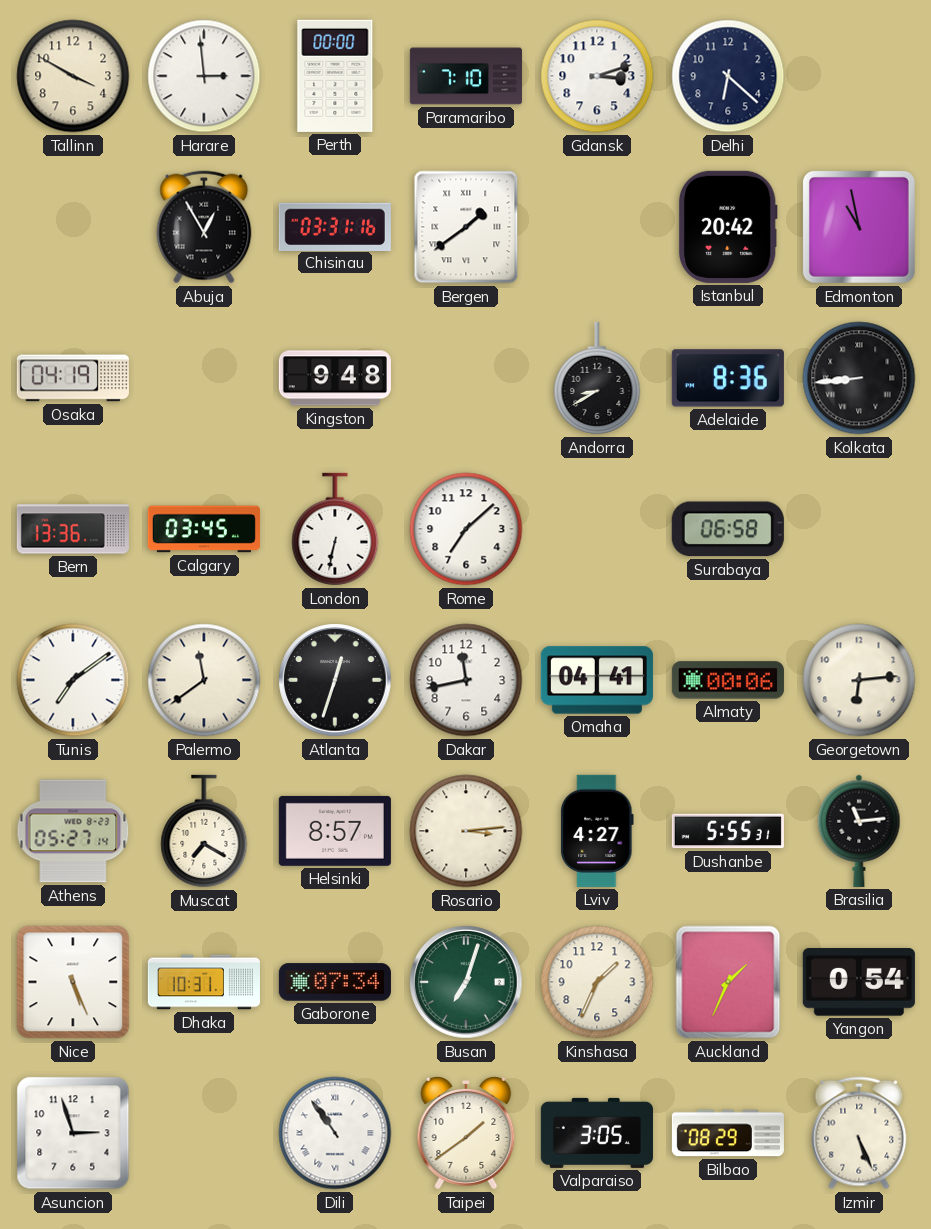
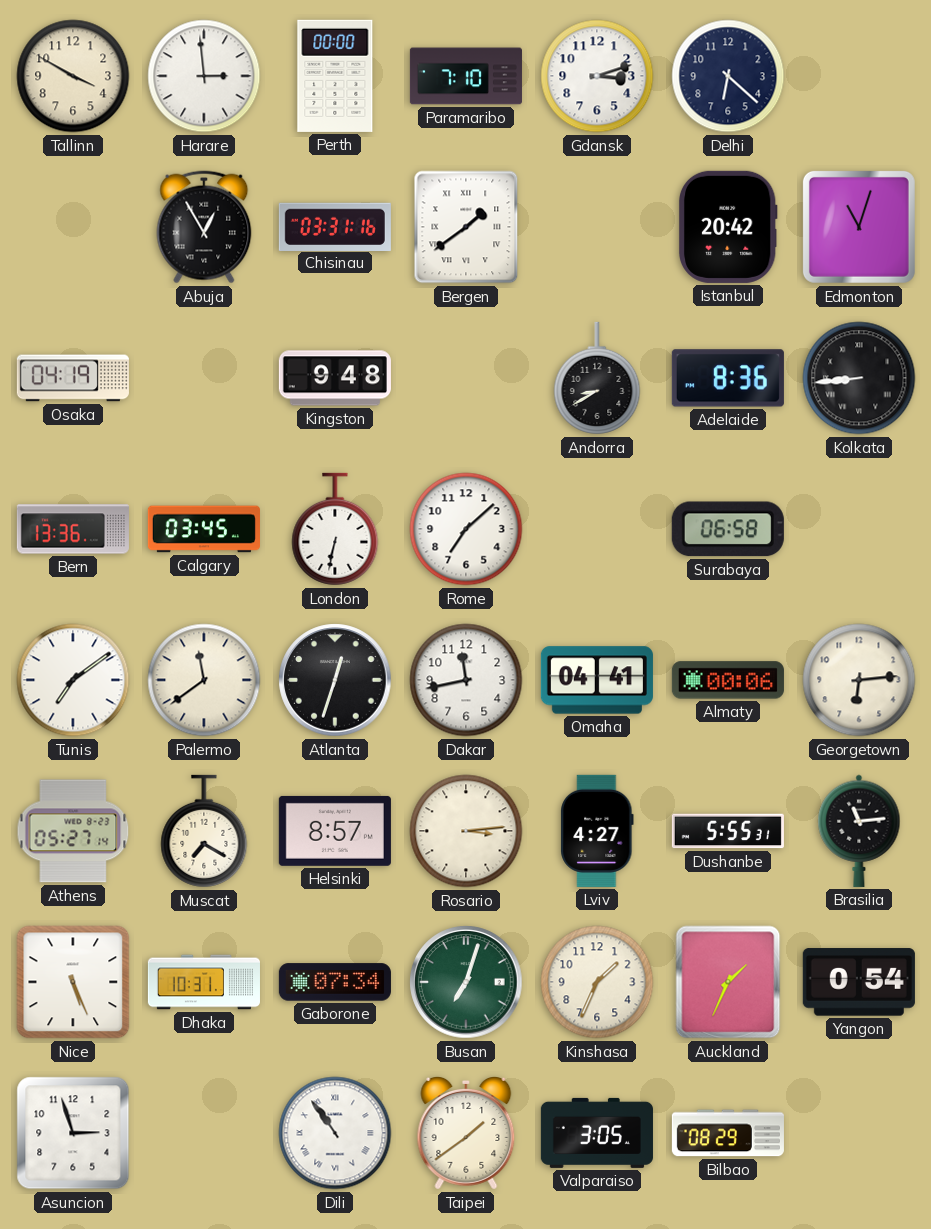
Edmonton: 10:58 -> 11:03
Izmir: 5:26 -> none
